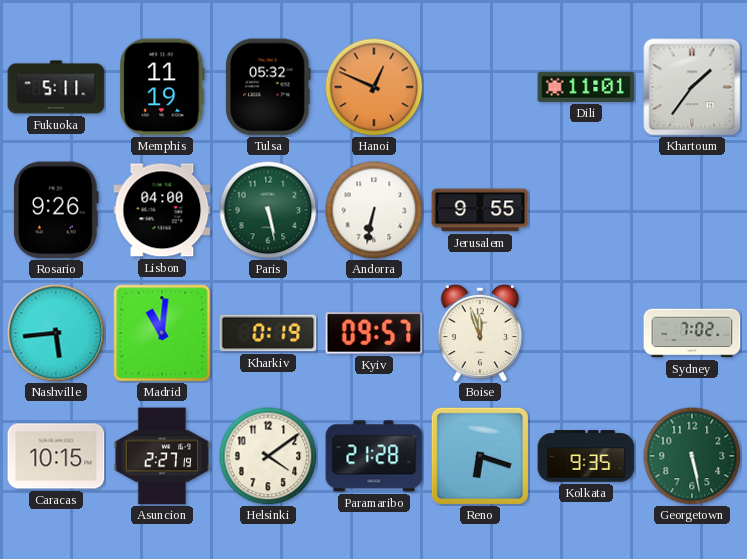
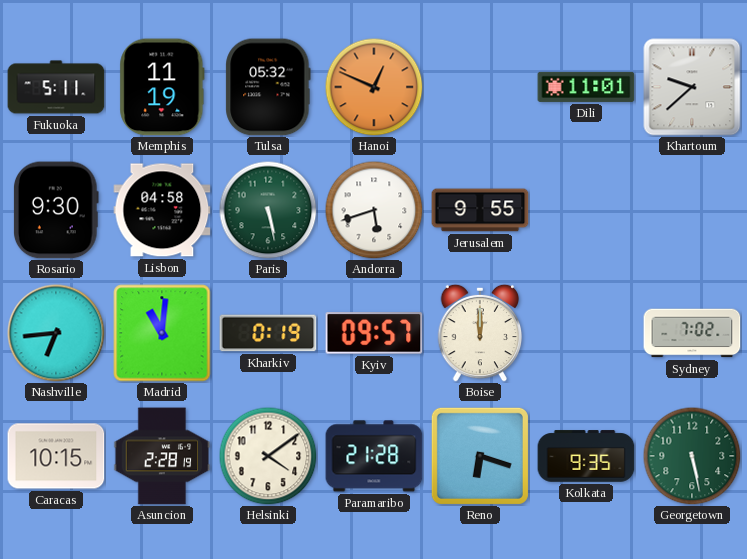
Khartoum: 1:36 -> 9:38
Rosario: 9:26 -> 9:30
Lisbon: 04:00 -> 04:58
Andorra: 6:32 -> 5:42
Nashville: 5:44 -> 6:44
Boise: 11:57 -> 12:00
Asuncion: 2:27 -> 2:28
